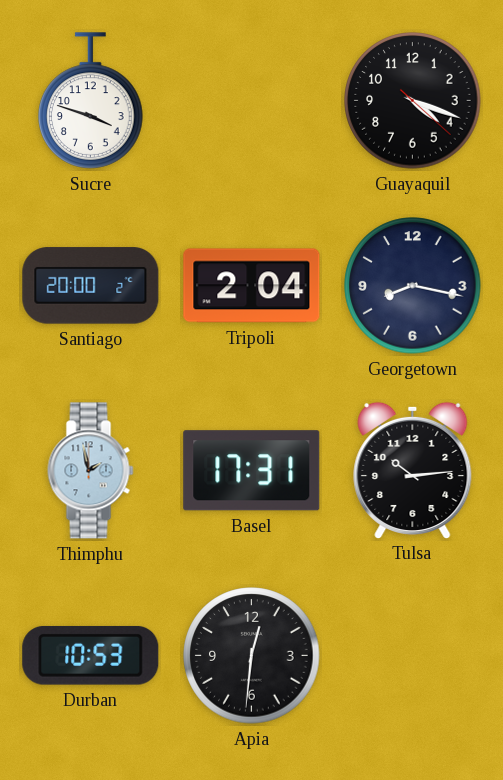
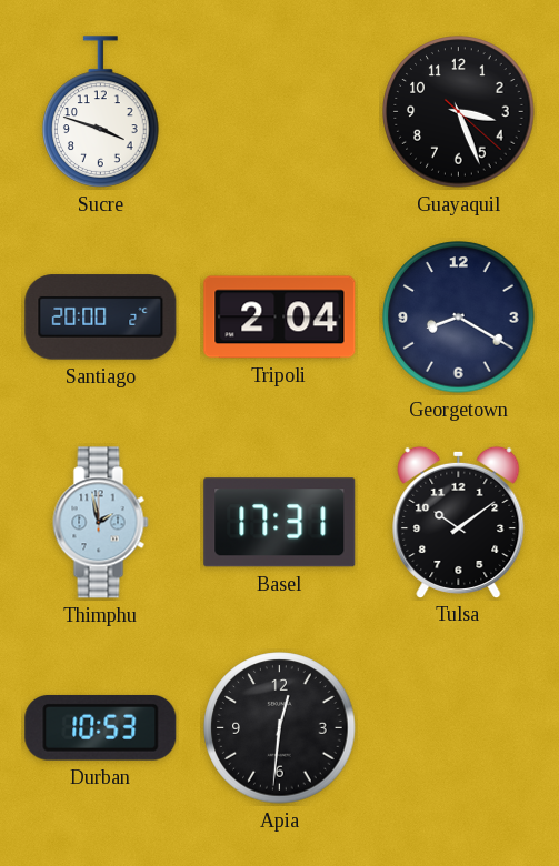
Guayaquil: 4:18 -> 3:26
Georgetown: 8:17 -> 8:20
Tulsa: 10:14 -> 10:09
